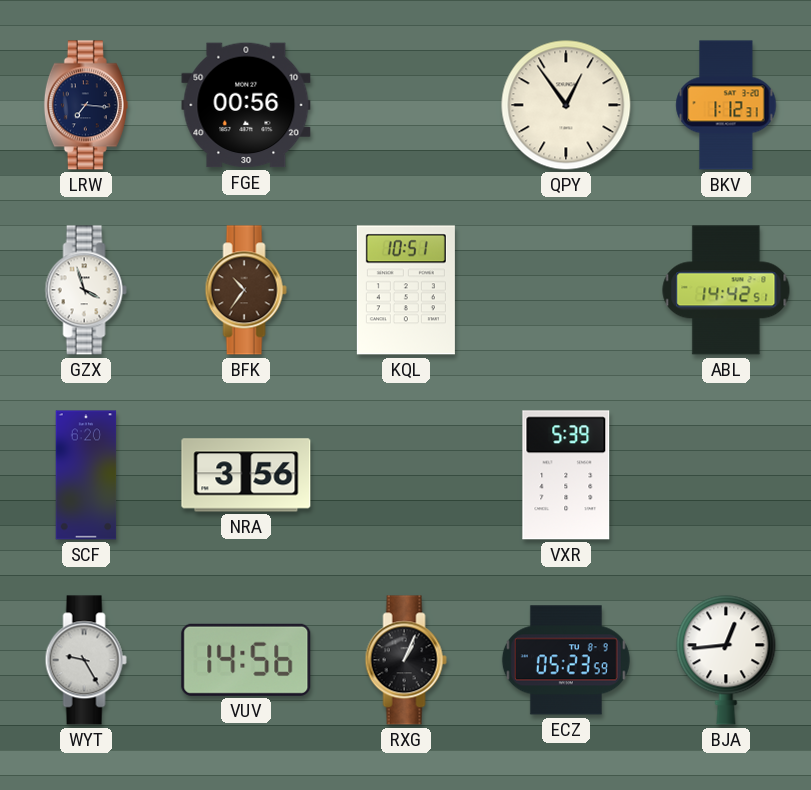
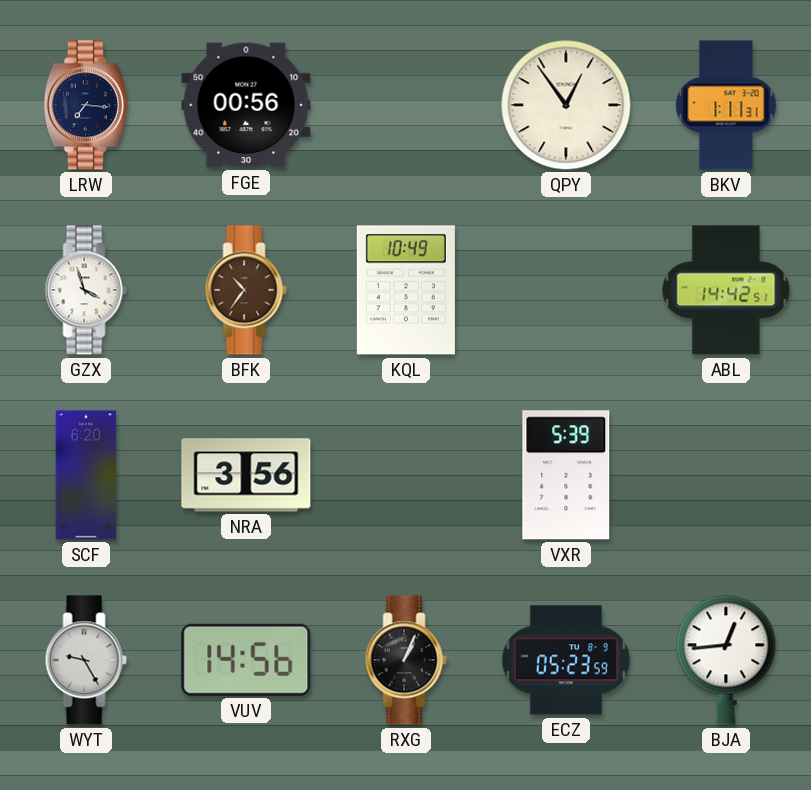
BKV: 1:12 -> 1:11
KQL: 10:51 -> 10:49
